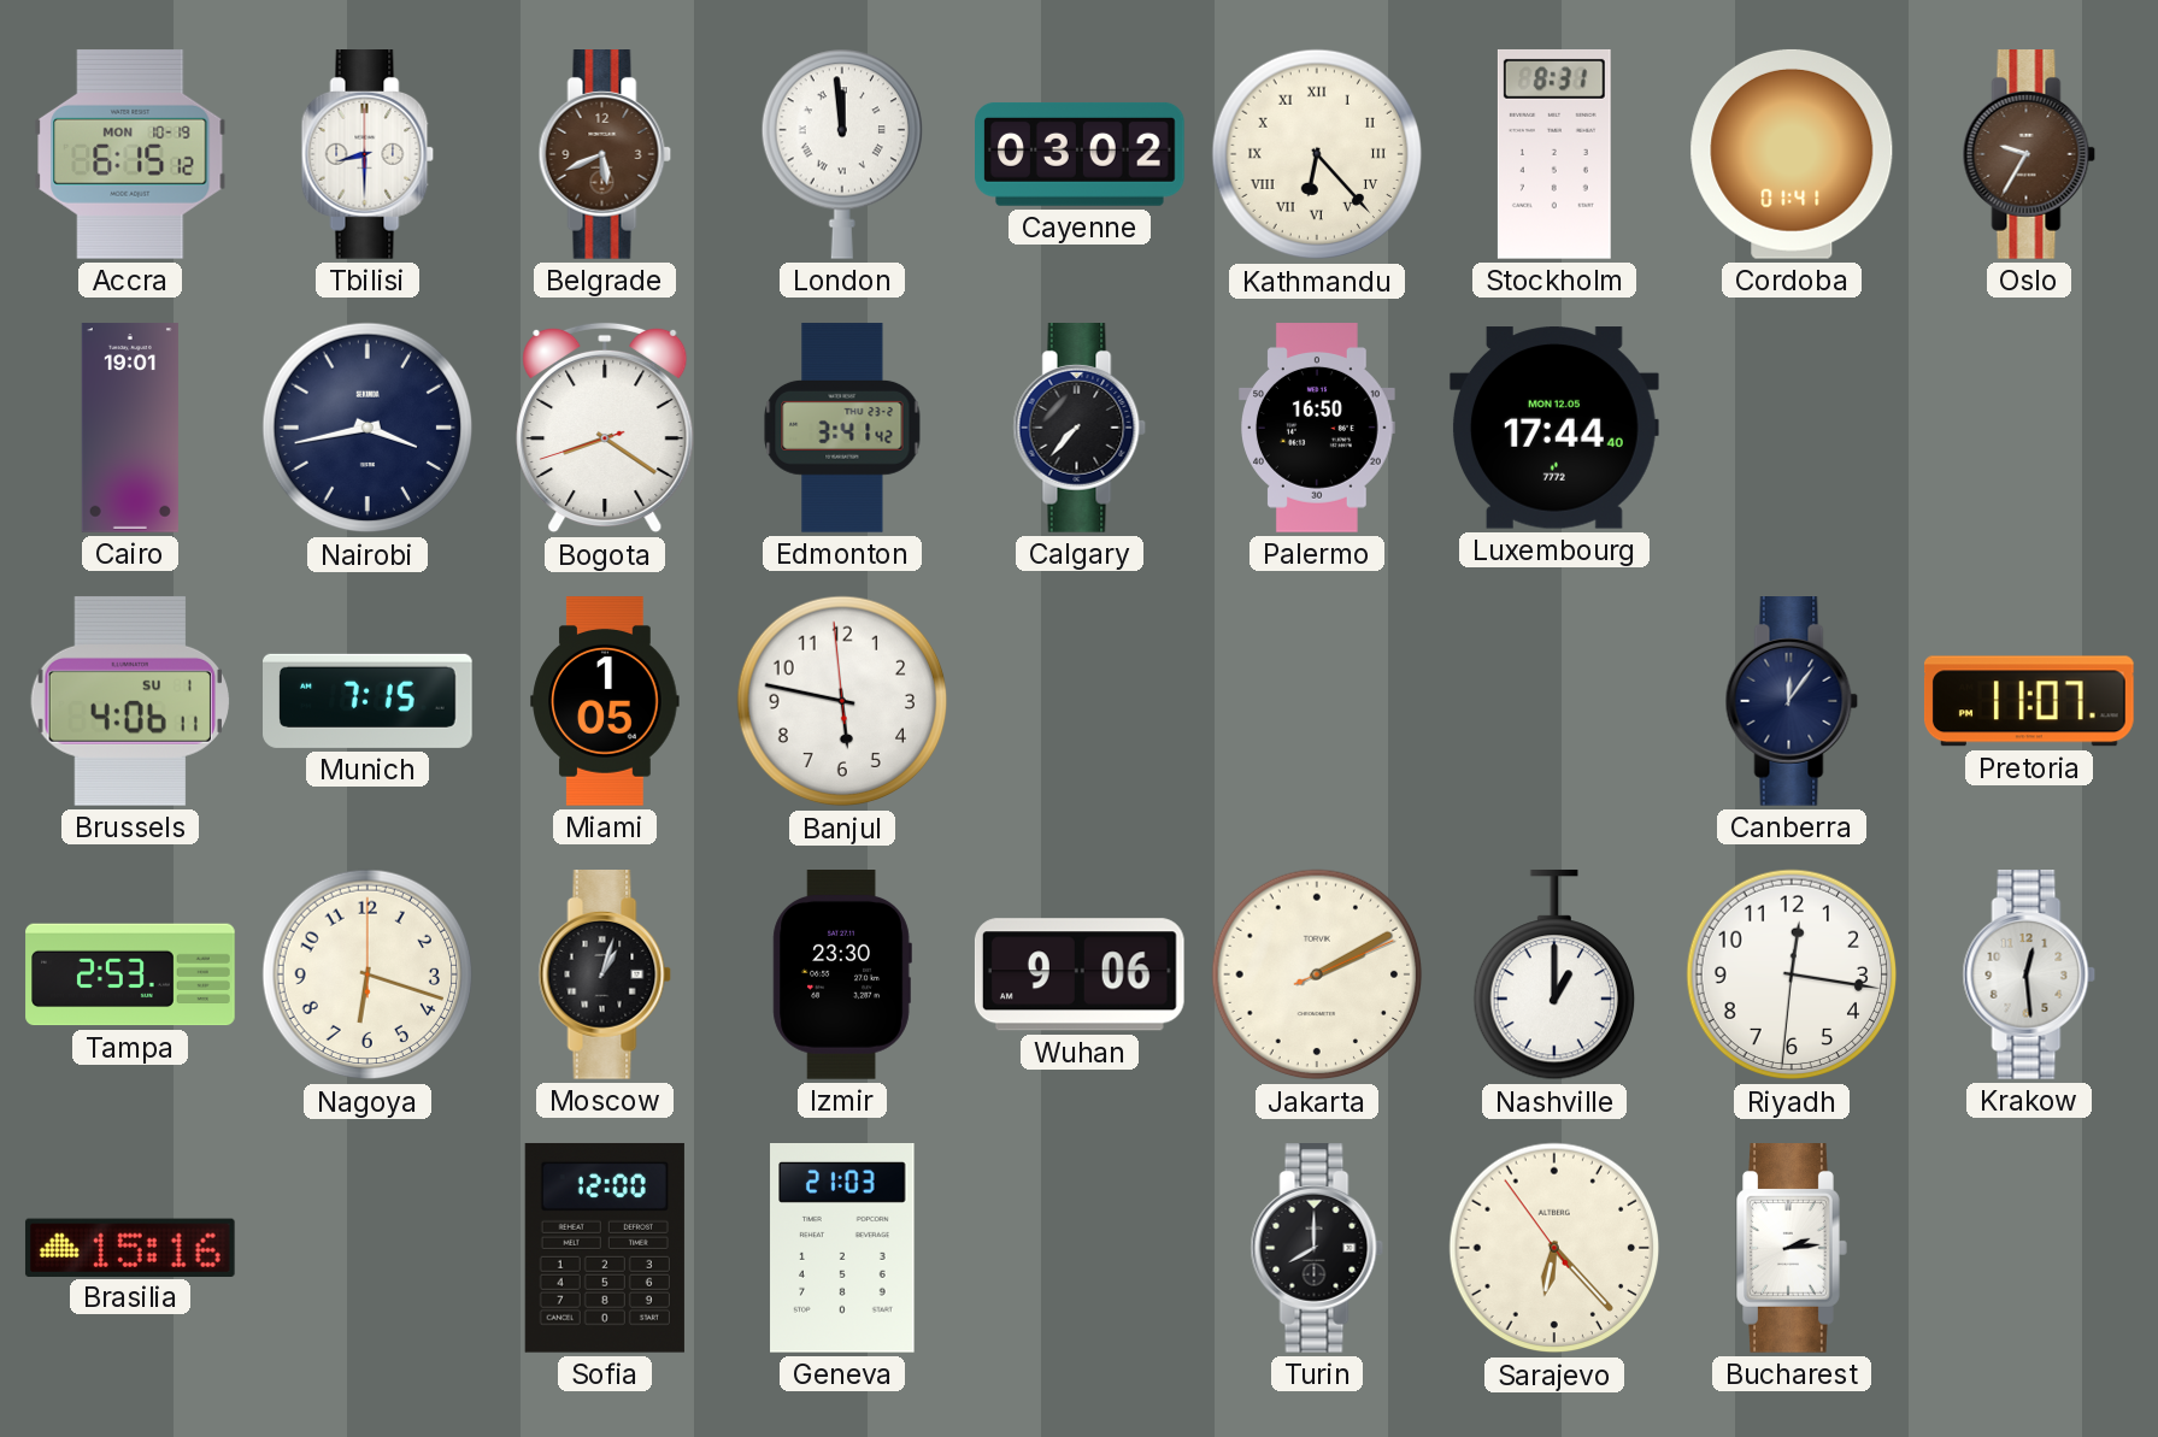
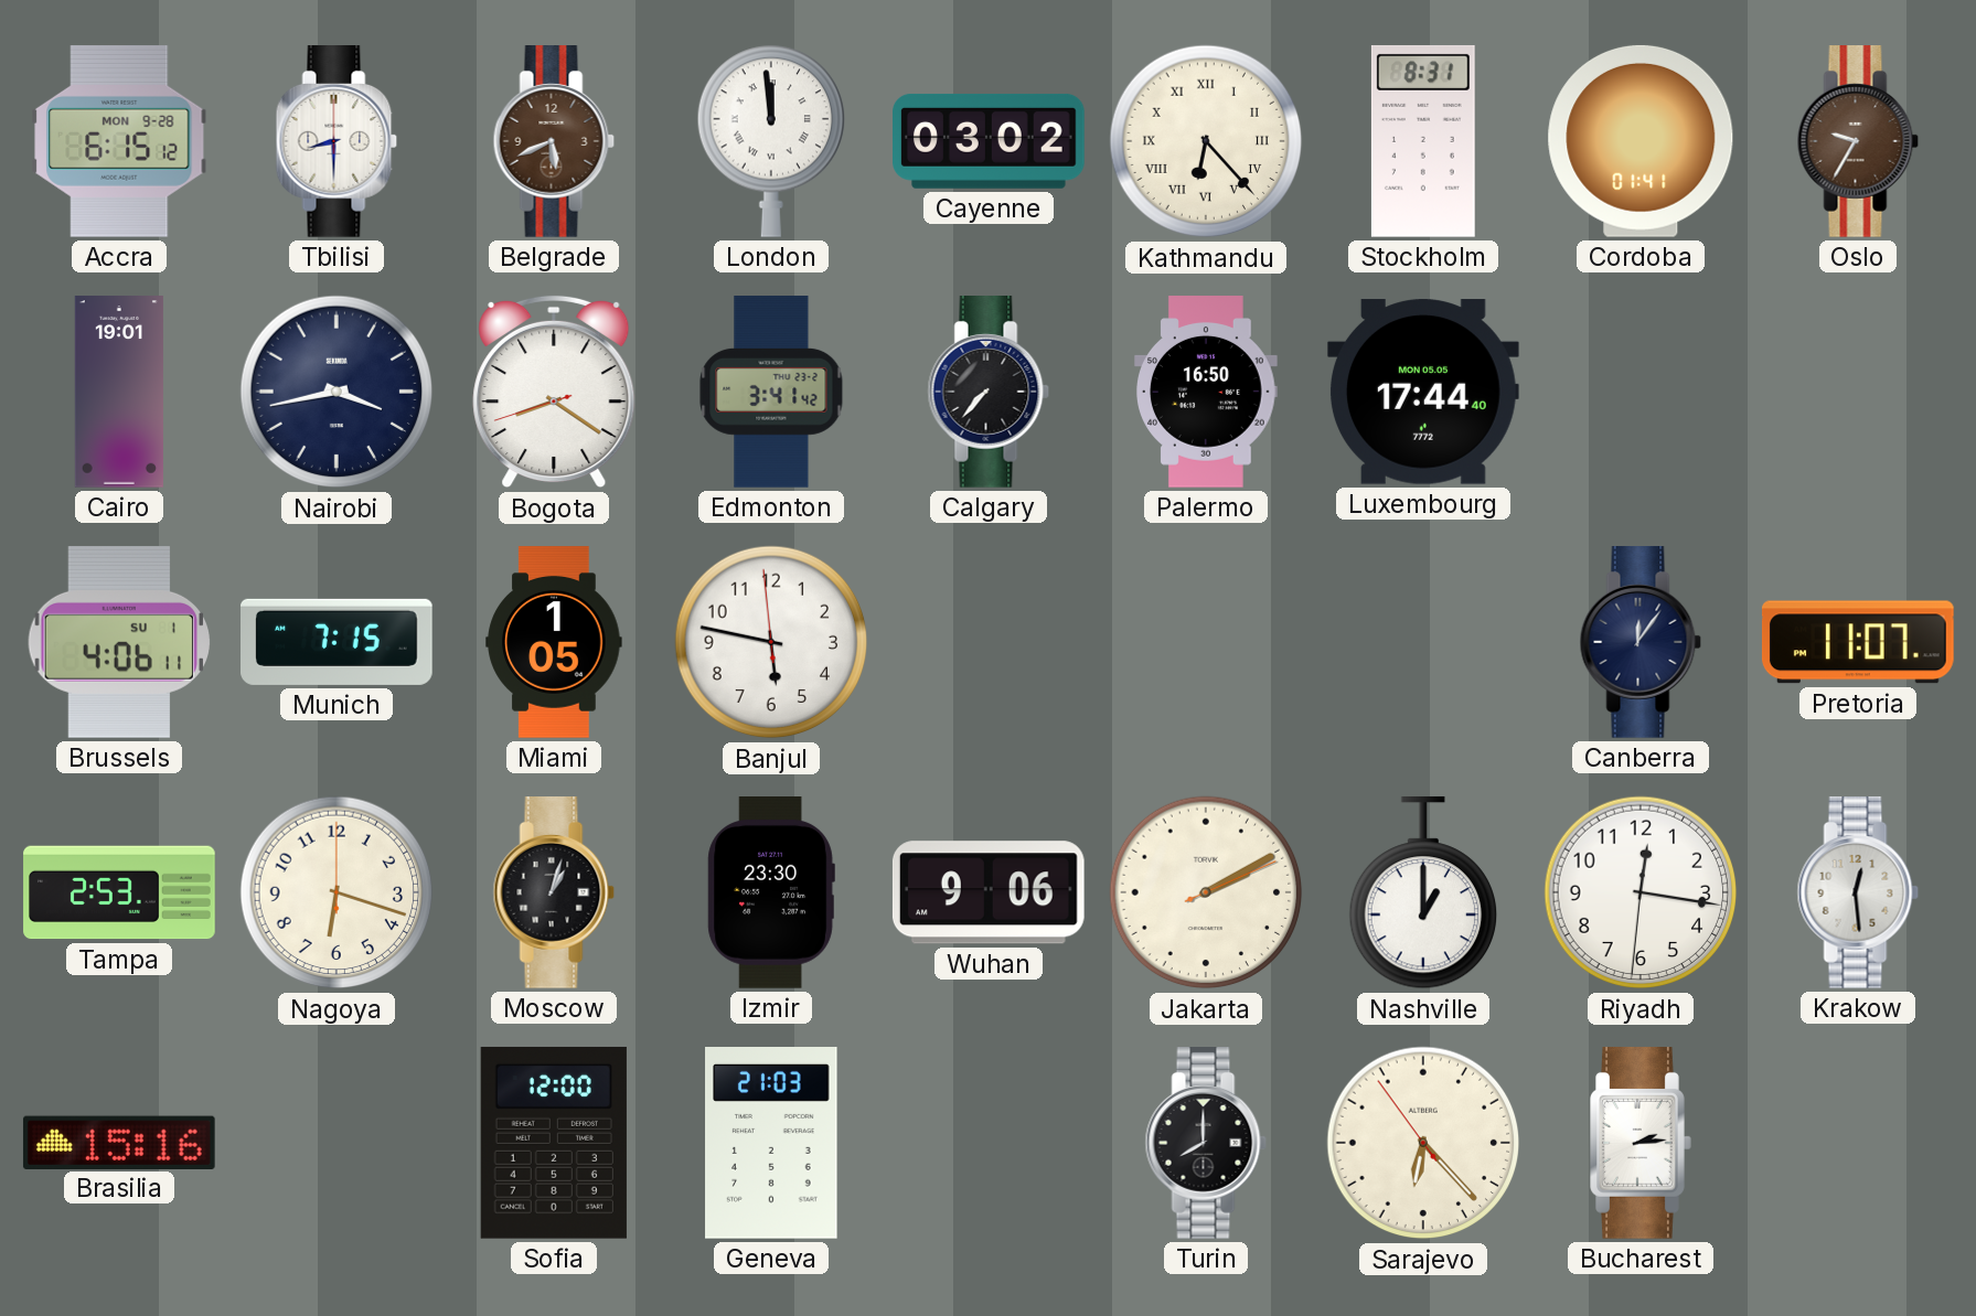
Accra date: MON 10-19 -> MON 9-28
Luxembourg date: MON 12.05 -> MON 05.05
